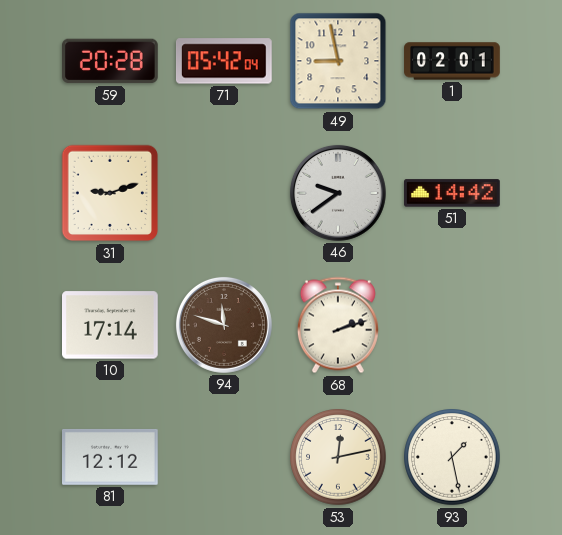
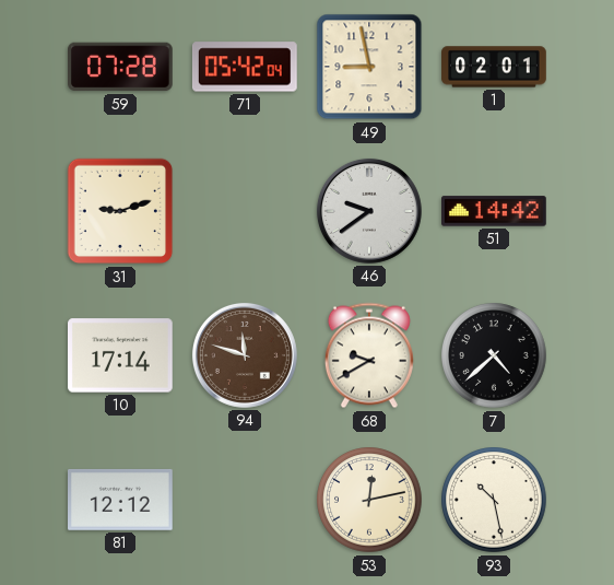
59: 20:28 -> 07:28
68: 2:12 -> 9:40
7: none -> 4:38
93: 1:28 -> 10:28
